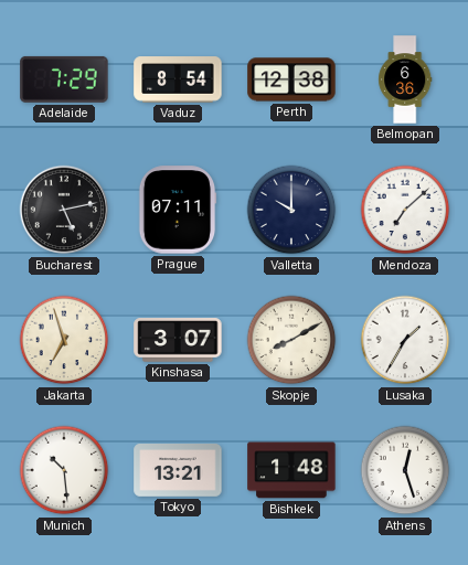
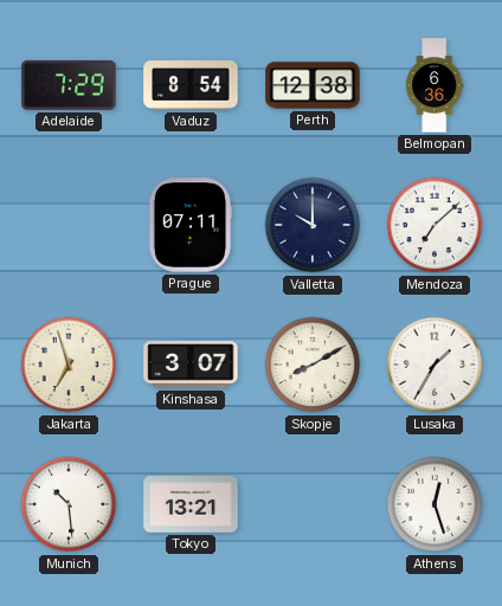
Bucharest: 5:13 -> none
Bishkek: 1:48 -> none
